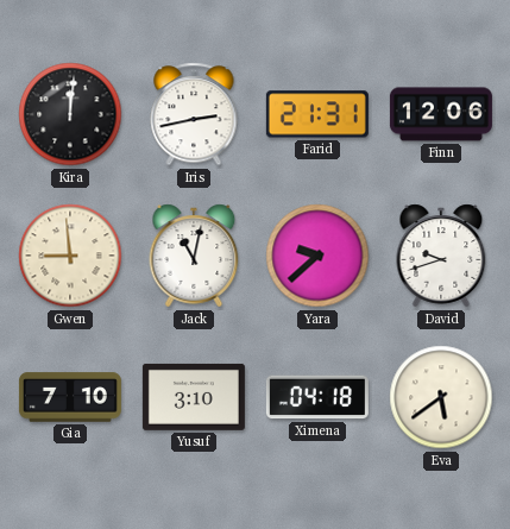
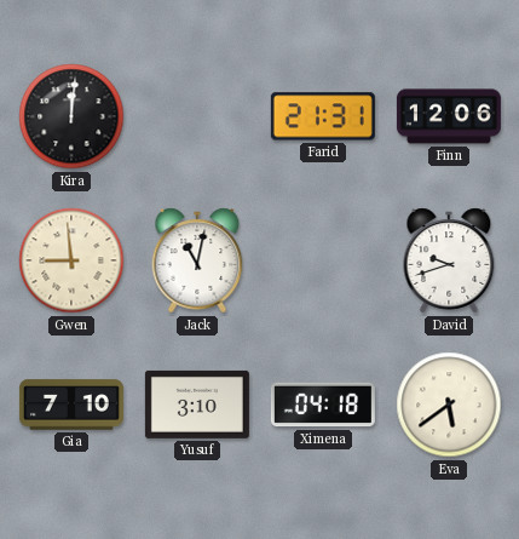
Iris: 2:43 -> none
Yara: 9:38 -> none
